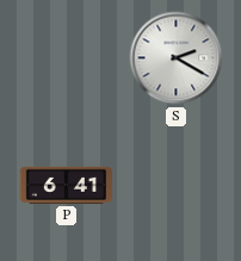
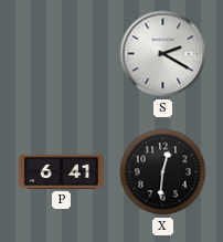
X: none -> 12:31
